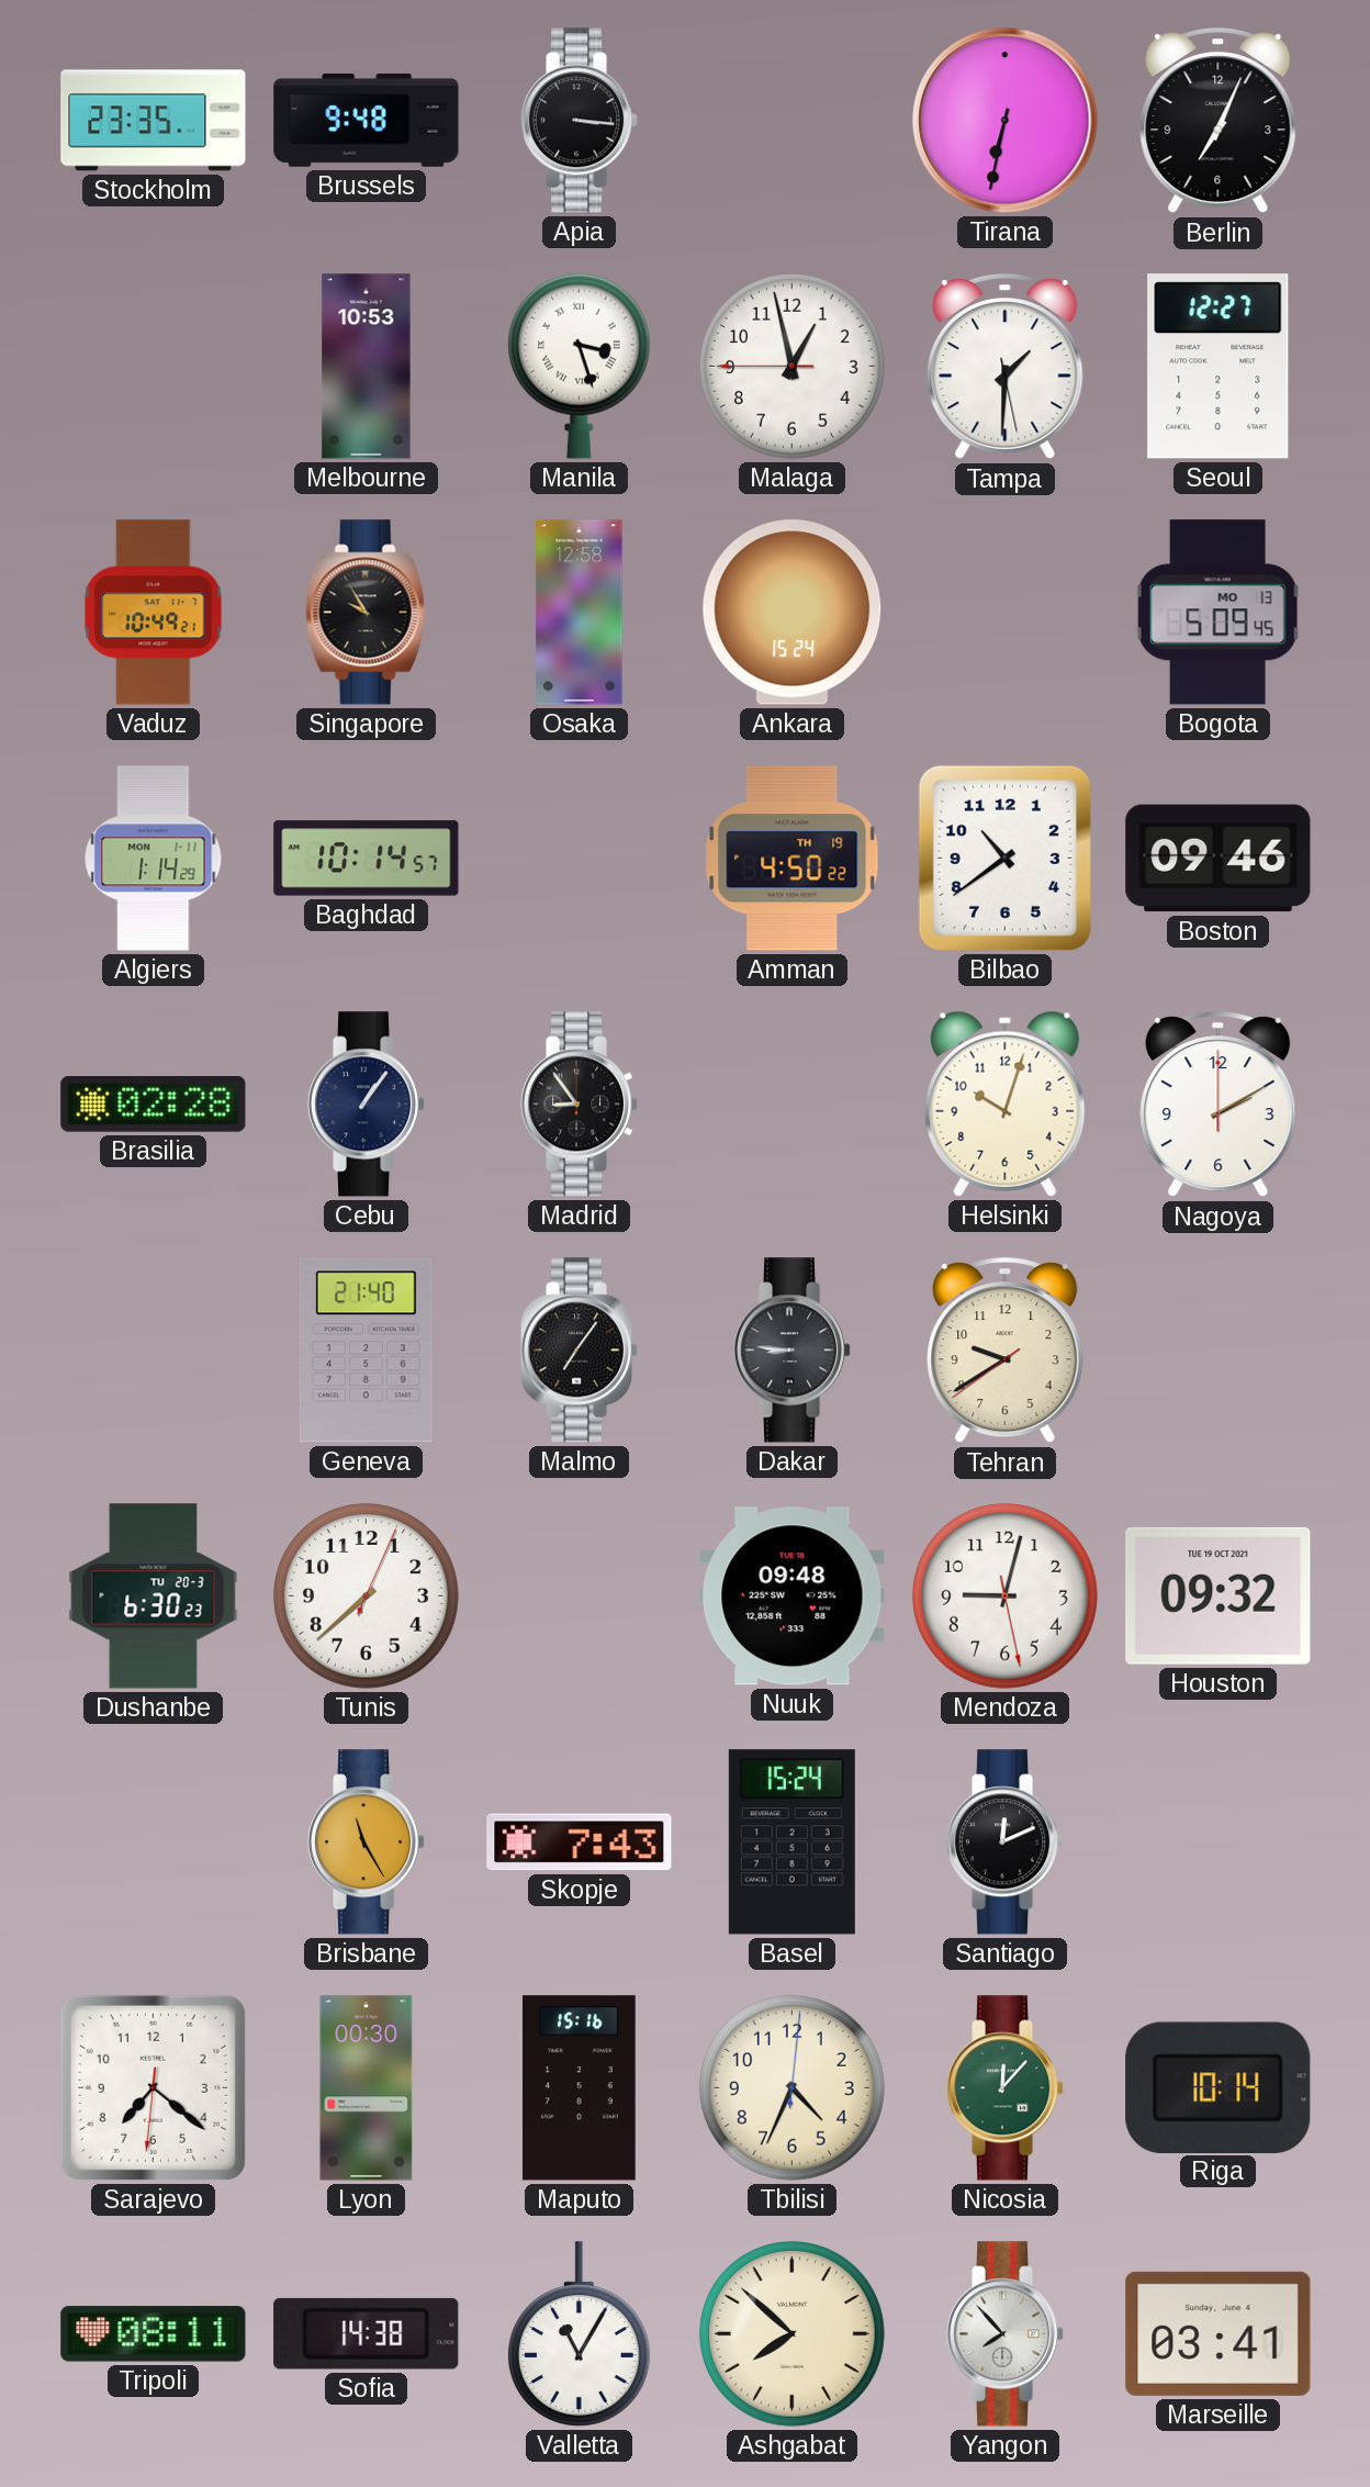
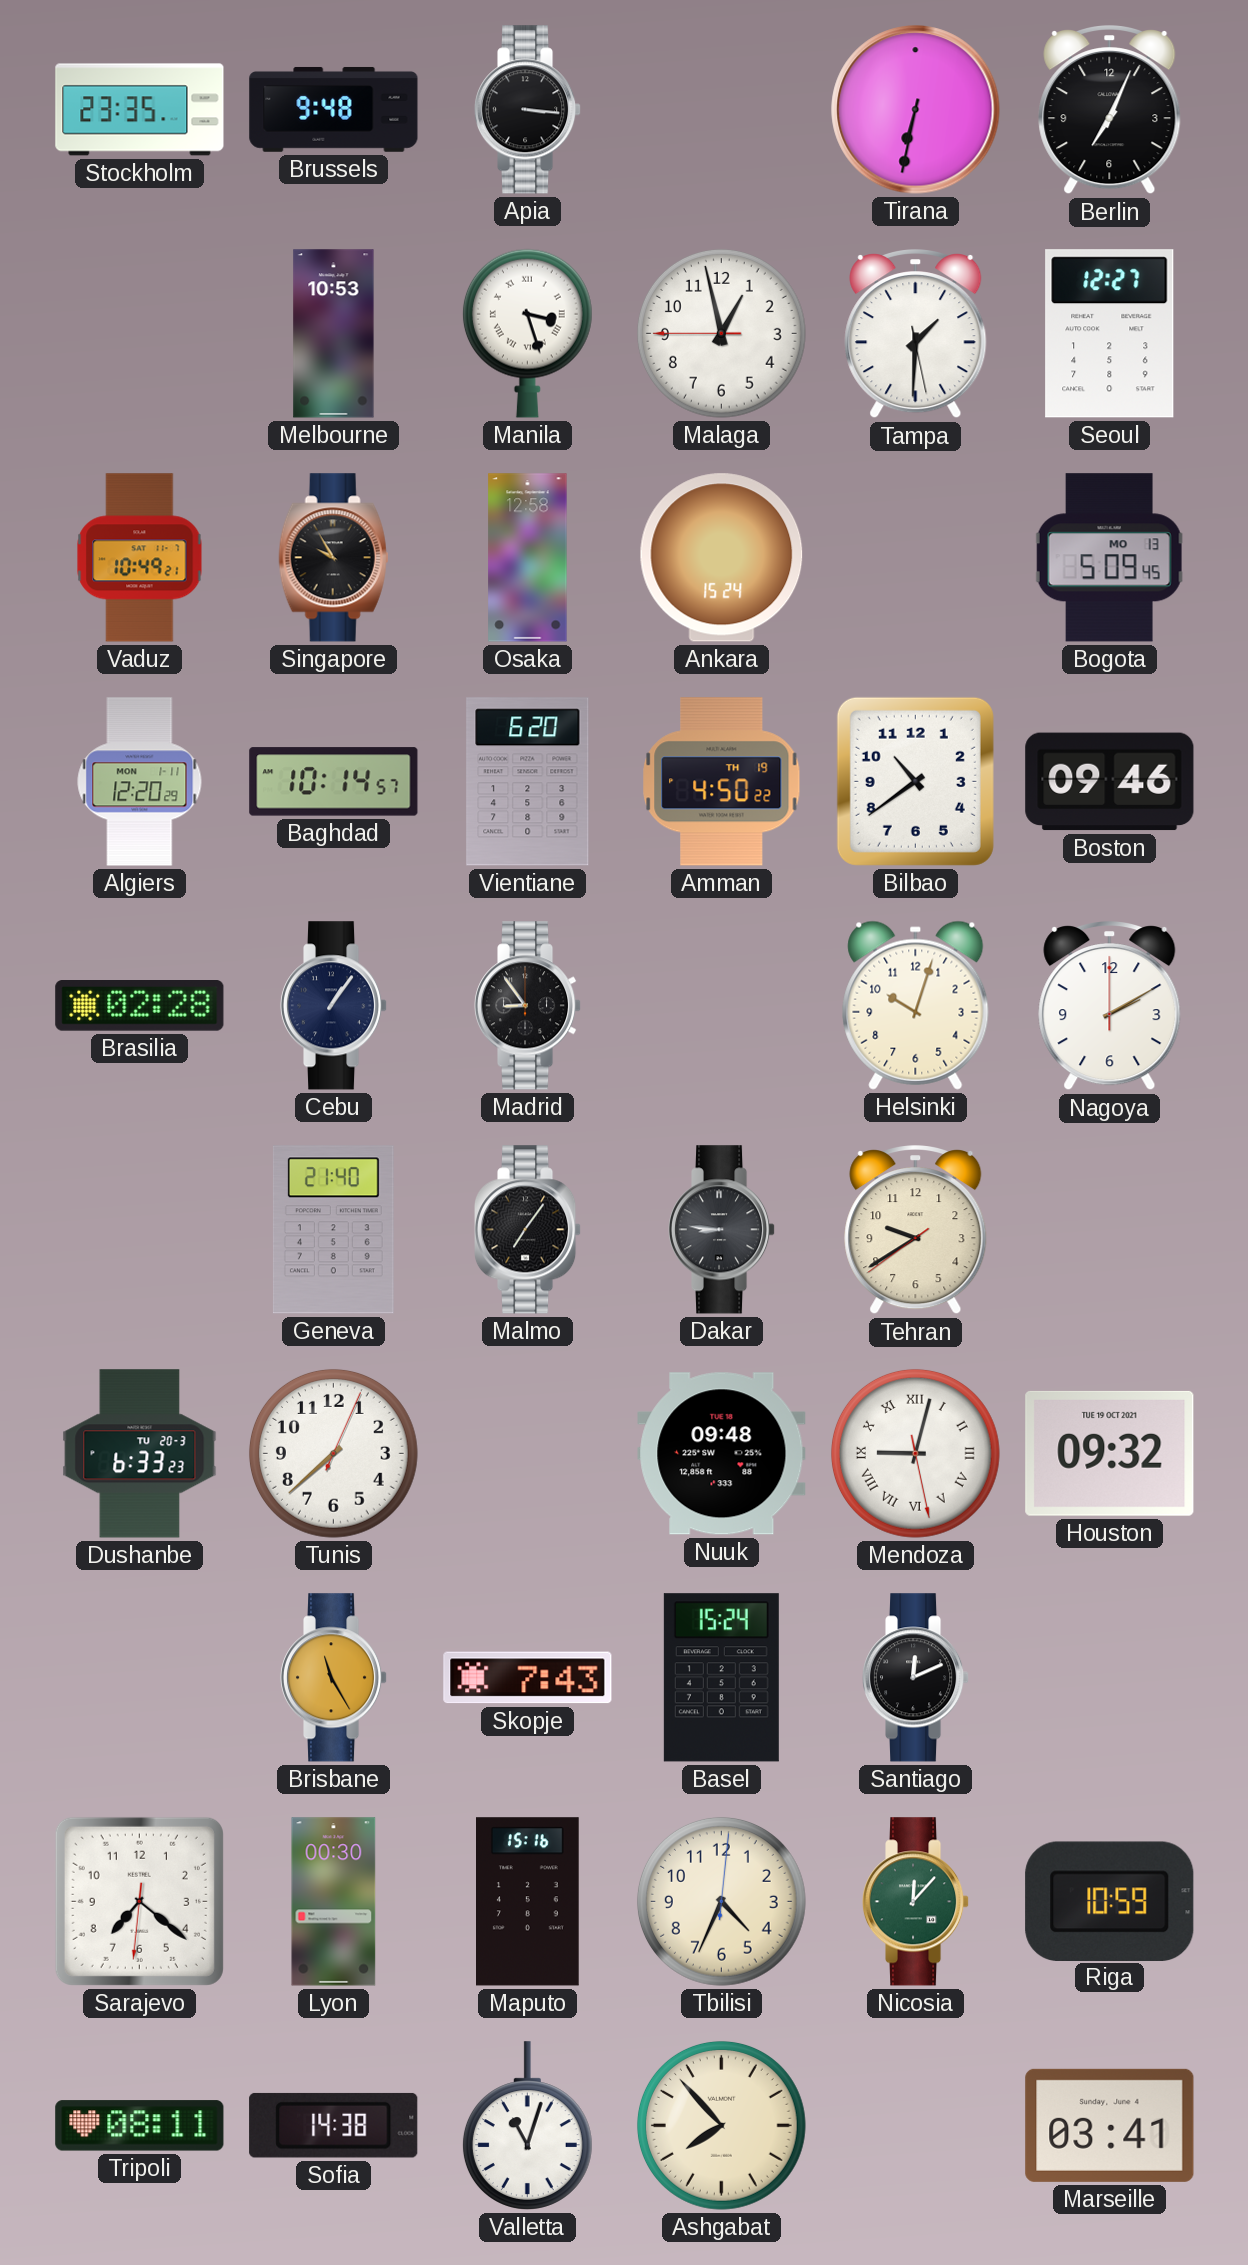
Algiers: 1:14 -> 12:20
Vientiane: none -> 6:20
Dushanbe: 6:30 -> 6:33
Mendoza numerals: Arabic -> Roman
Riga: 10:14 -> 10:59
Valletta: 11:05 -> 11:03
Ashgabat: 7:52 -> 7:53
Yangon: 7:53 -> none
